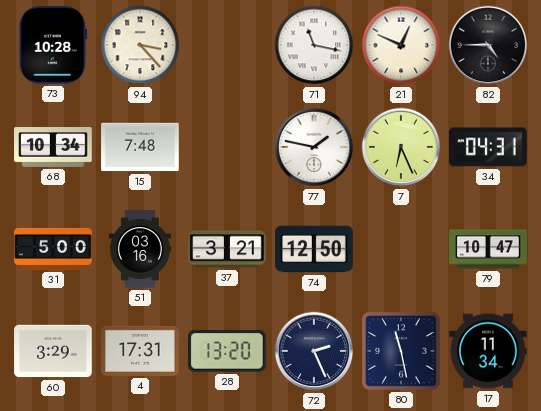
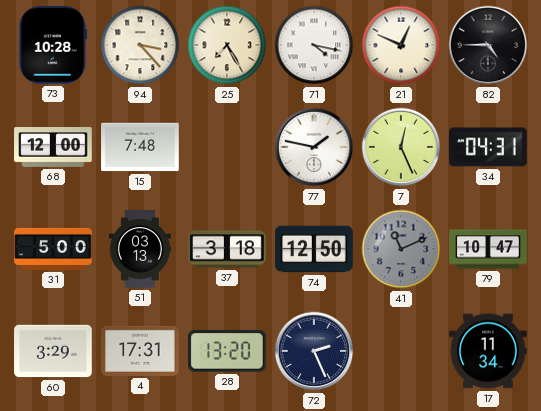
25: none -> 7:25
71: 11:17 -> 4:17
68: 10:34 -> 12:00
7: 6:26 -> 12:26
51: 03:16 -> 03:13
37: 3:21 -> 3:18
41: none -> 11:11
80: 11:28 -> none
